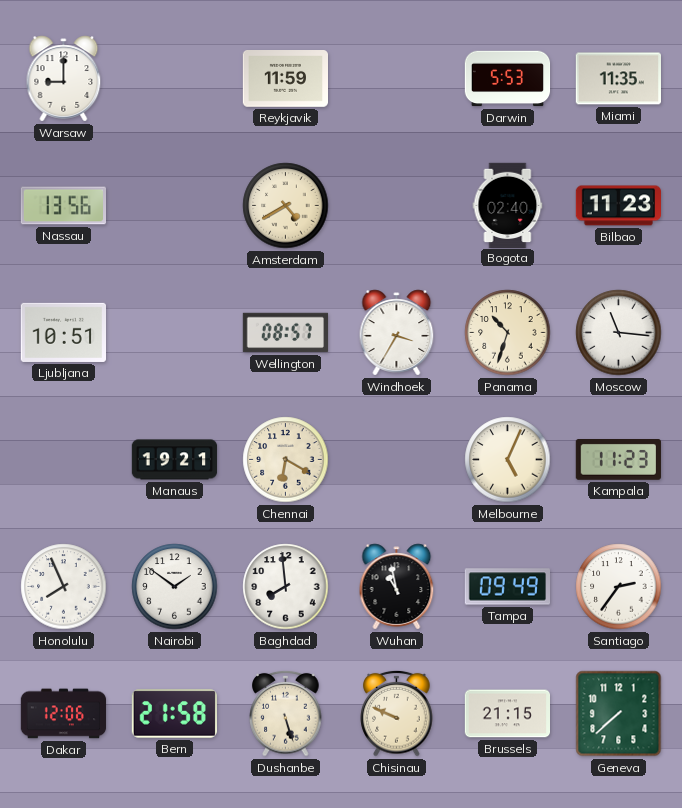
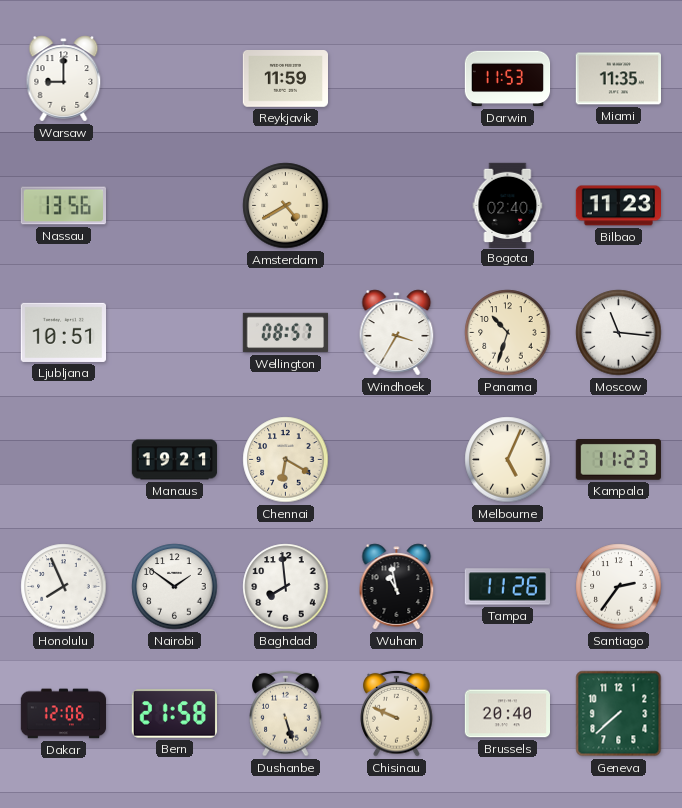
Darwin: 5:53 -> 11:53
Tampa: 09:49 -> 11:26
Brussels: 21:15 -> 20:40
